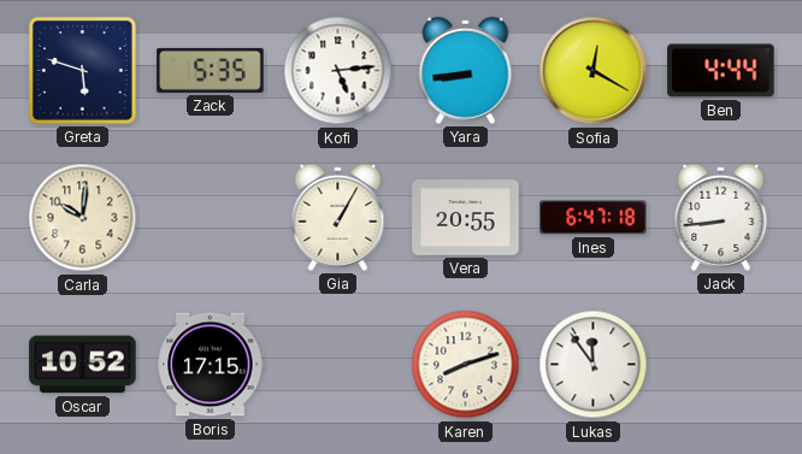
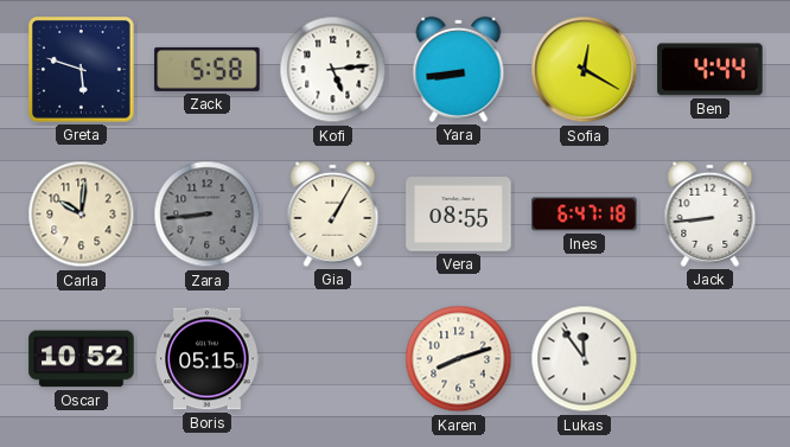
Zack: 5:35 -> 5:58
Zara: none -> 8:44
Vera: 20:55 -> 08:55
Boris: 17:15 -> 05:15
